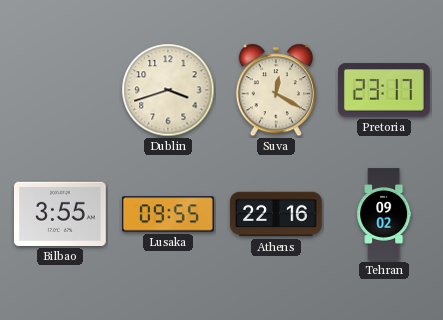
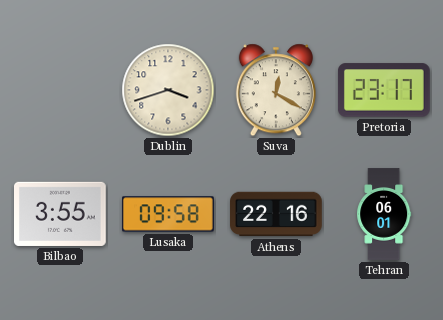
Lusaka: 09:55 -> 09:58
Tehran: 09:02 -> 06:01
